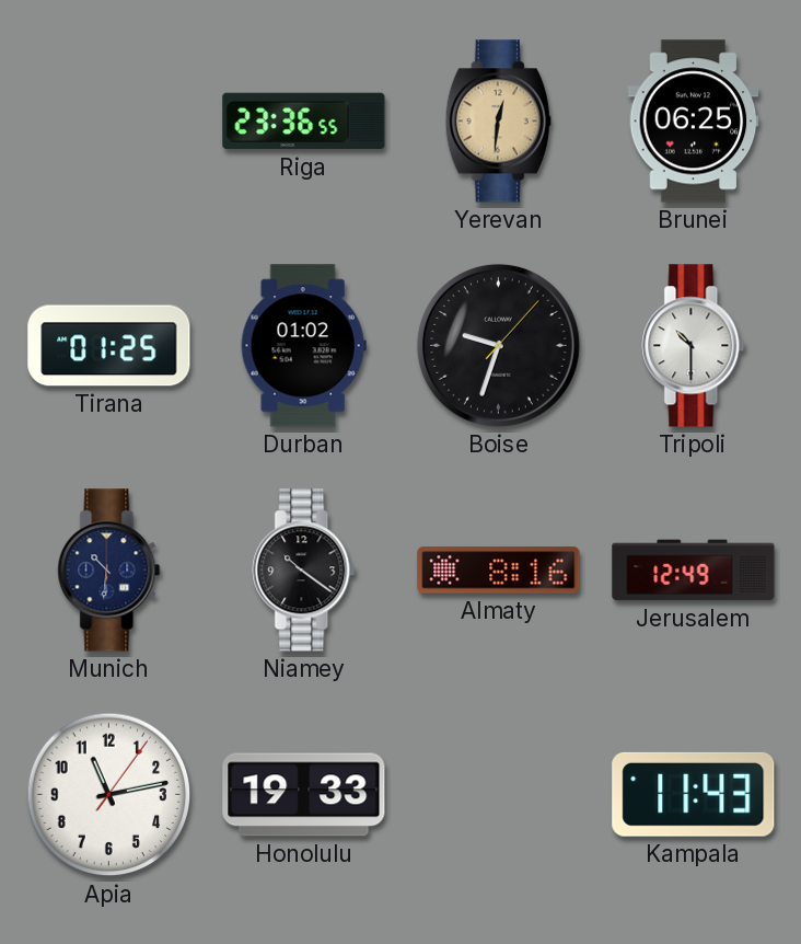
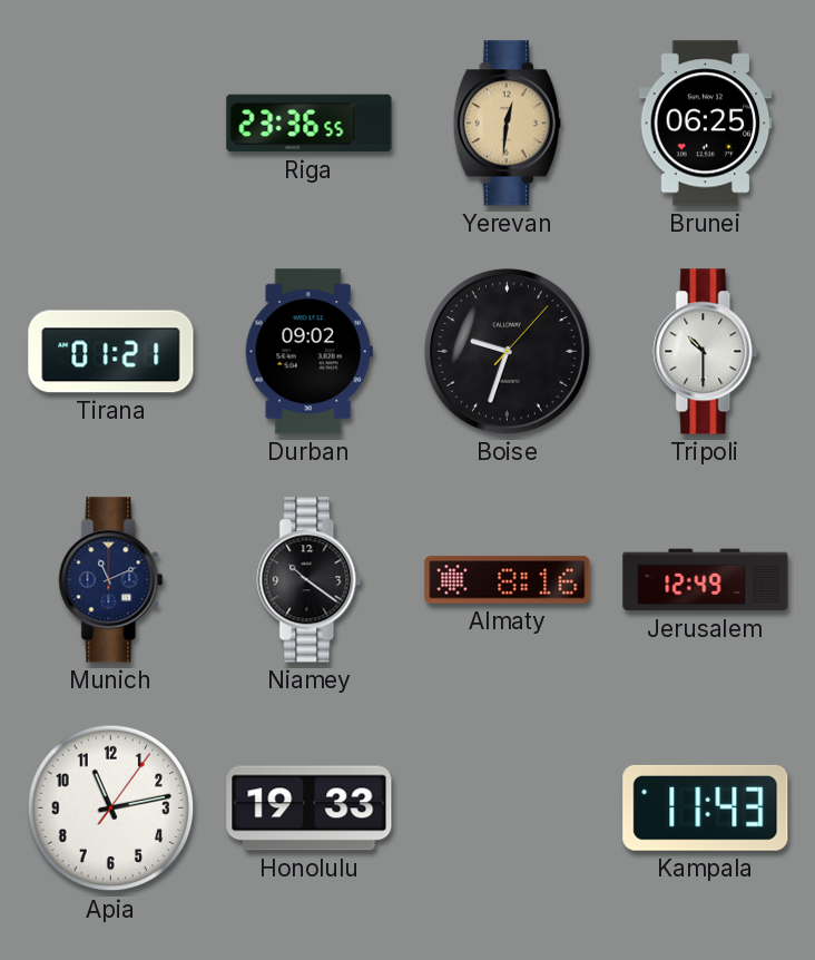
Tirana: 01:25 -> 01:21
Durban: 01:02 -> 09:02
Munich: 10:31 -> 11:11
